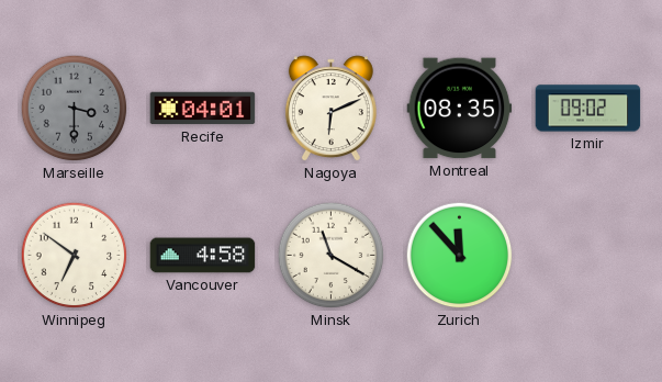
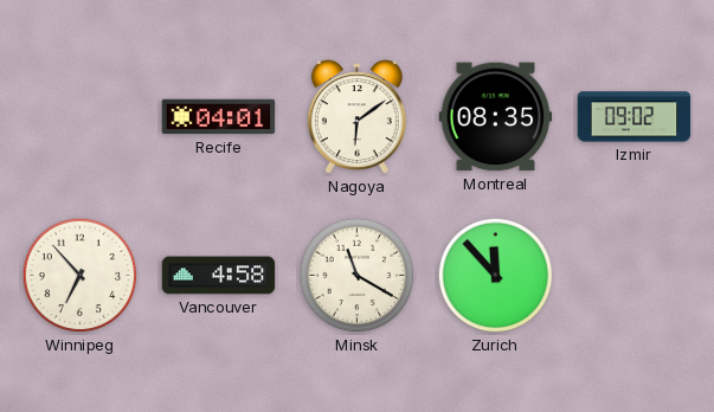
Marseille: 3:30 -> none
Nagoya: 6:11 -> 6:09
Winnipeg: 6:51 -> 6:53
